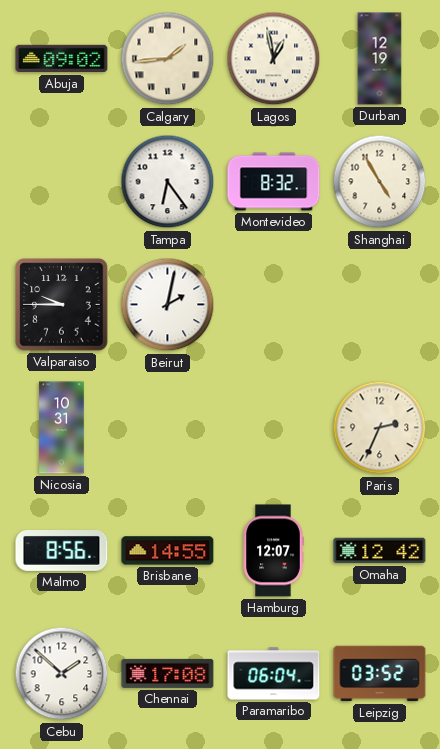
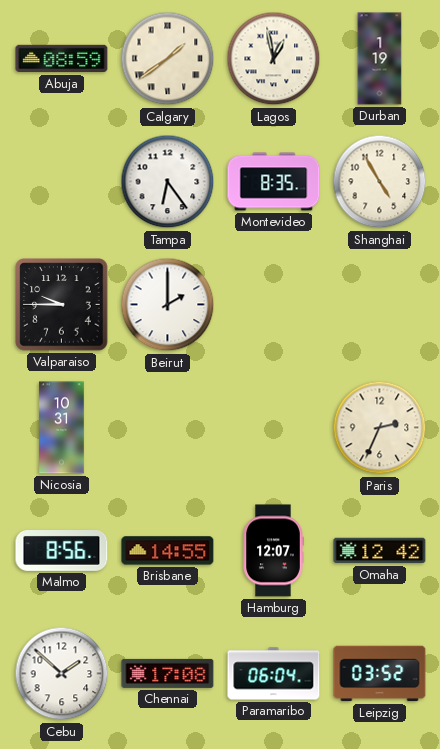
Abuja: 09:02 -> 08:59
Calgary: 1:44 -> 1:39
Durban: 12:19 -> 1:19
Montevideo: 8:32 -> 8:35
Beirut: 2:02 -> 2:00
